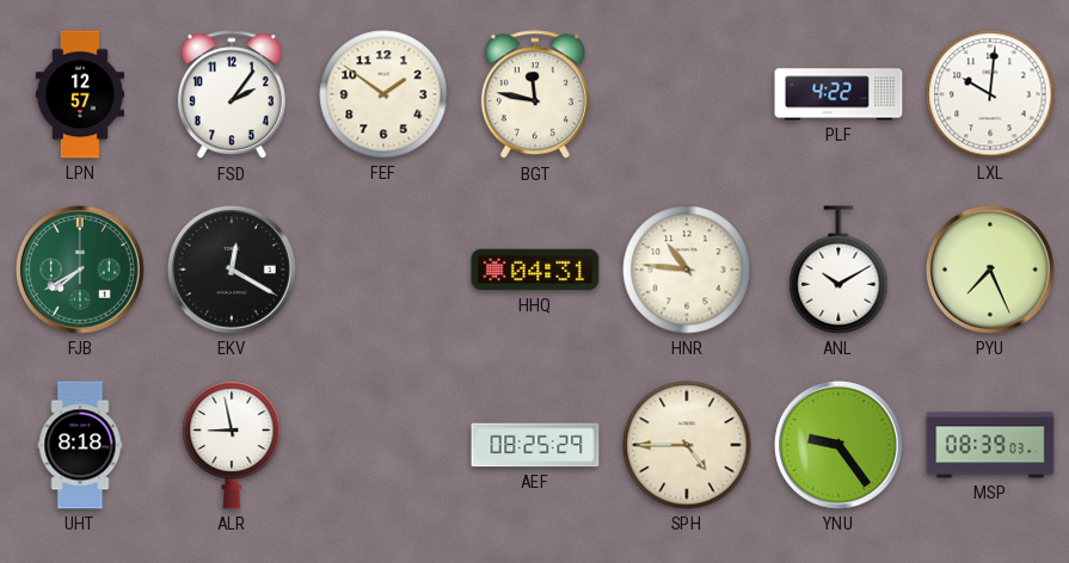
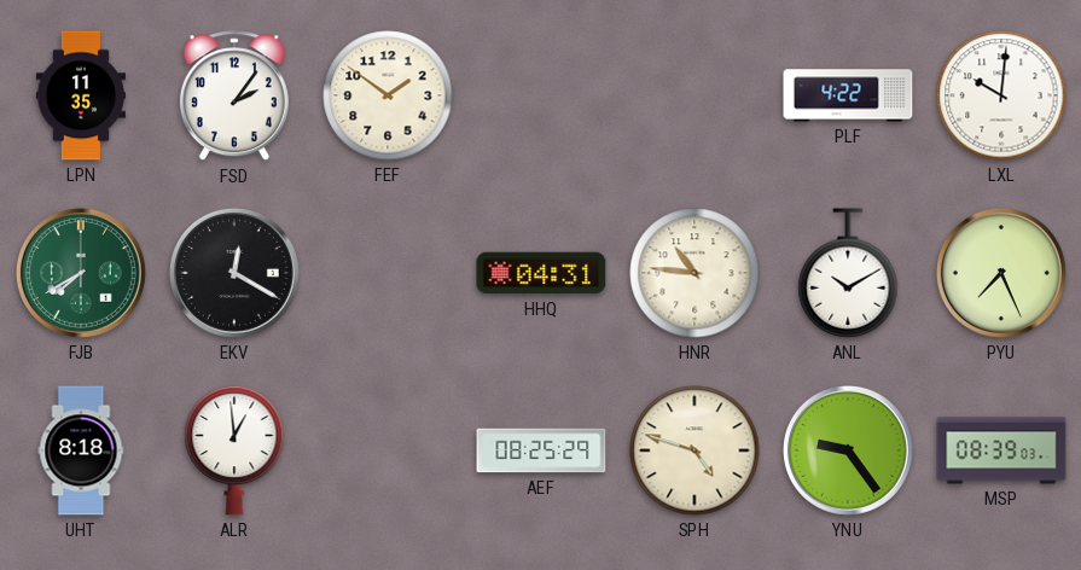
LPN: 12:57 -> 11:35
BGT: 11:47 -> none
ALR: 8:58 -> 12:59
SPH: 4:45 -> 4:48
